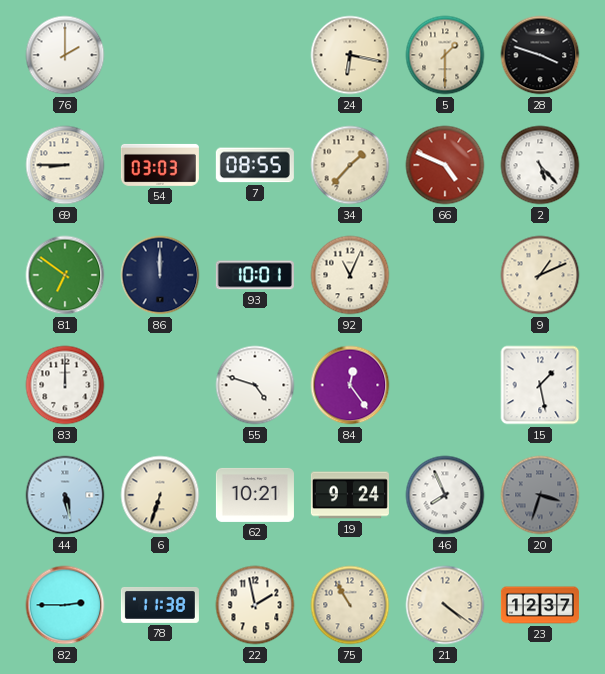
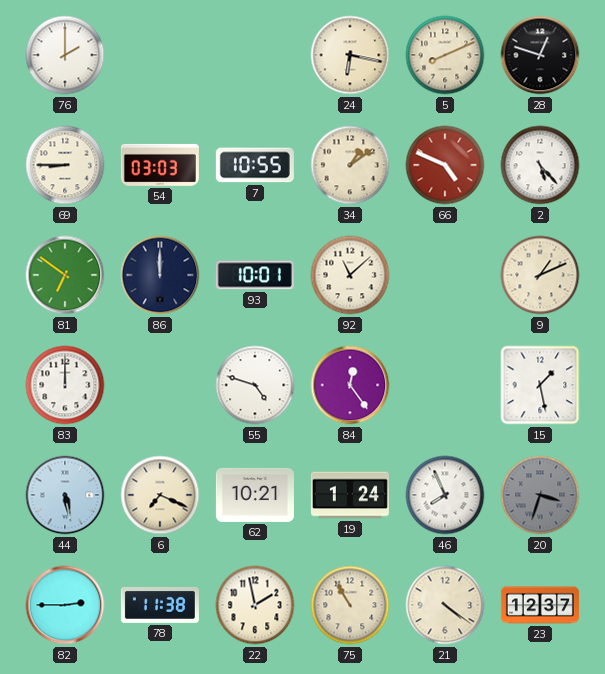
5: 1:30 -> 8:11
28: 3:48 -> 12:48
7: 08:55 -> 10:55
34: 1:37 -> 1:09
92: 11:04 -> 11:08
6: 6:33 -> 7:19
19: 9:24 -> 1:24
